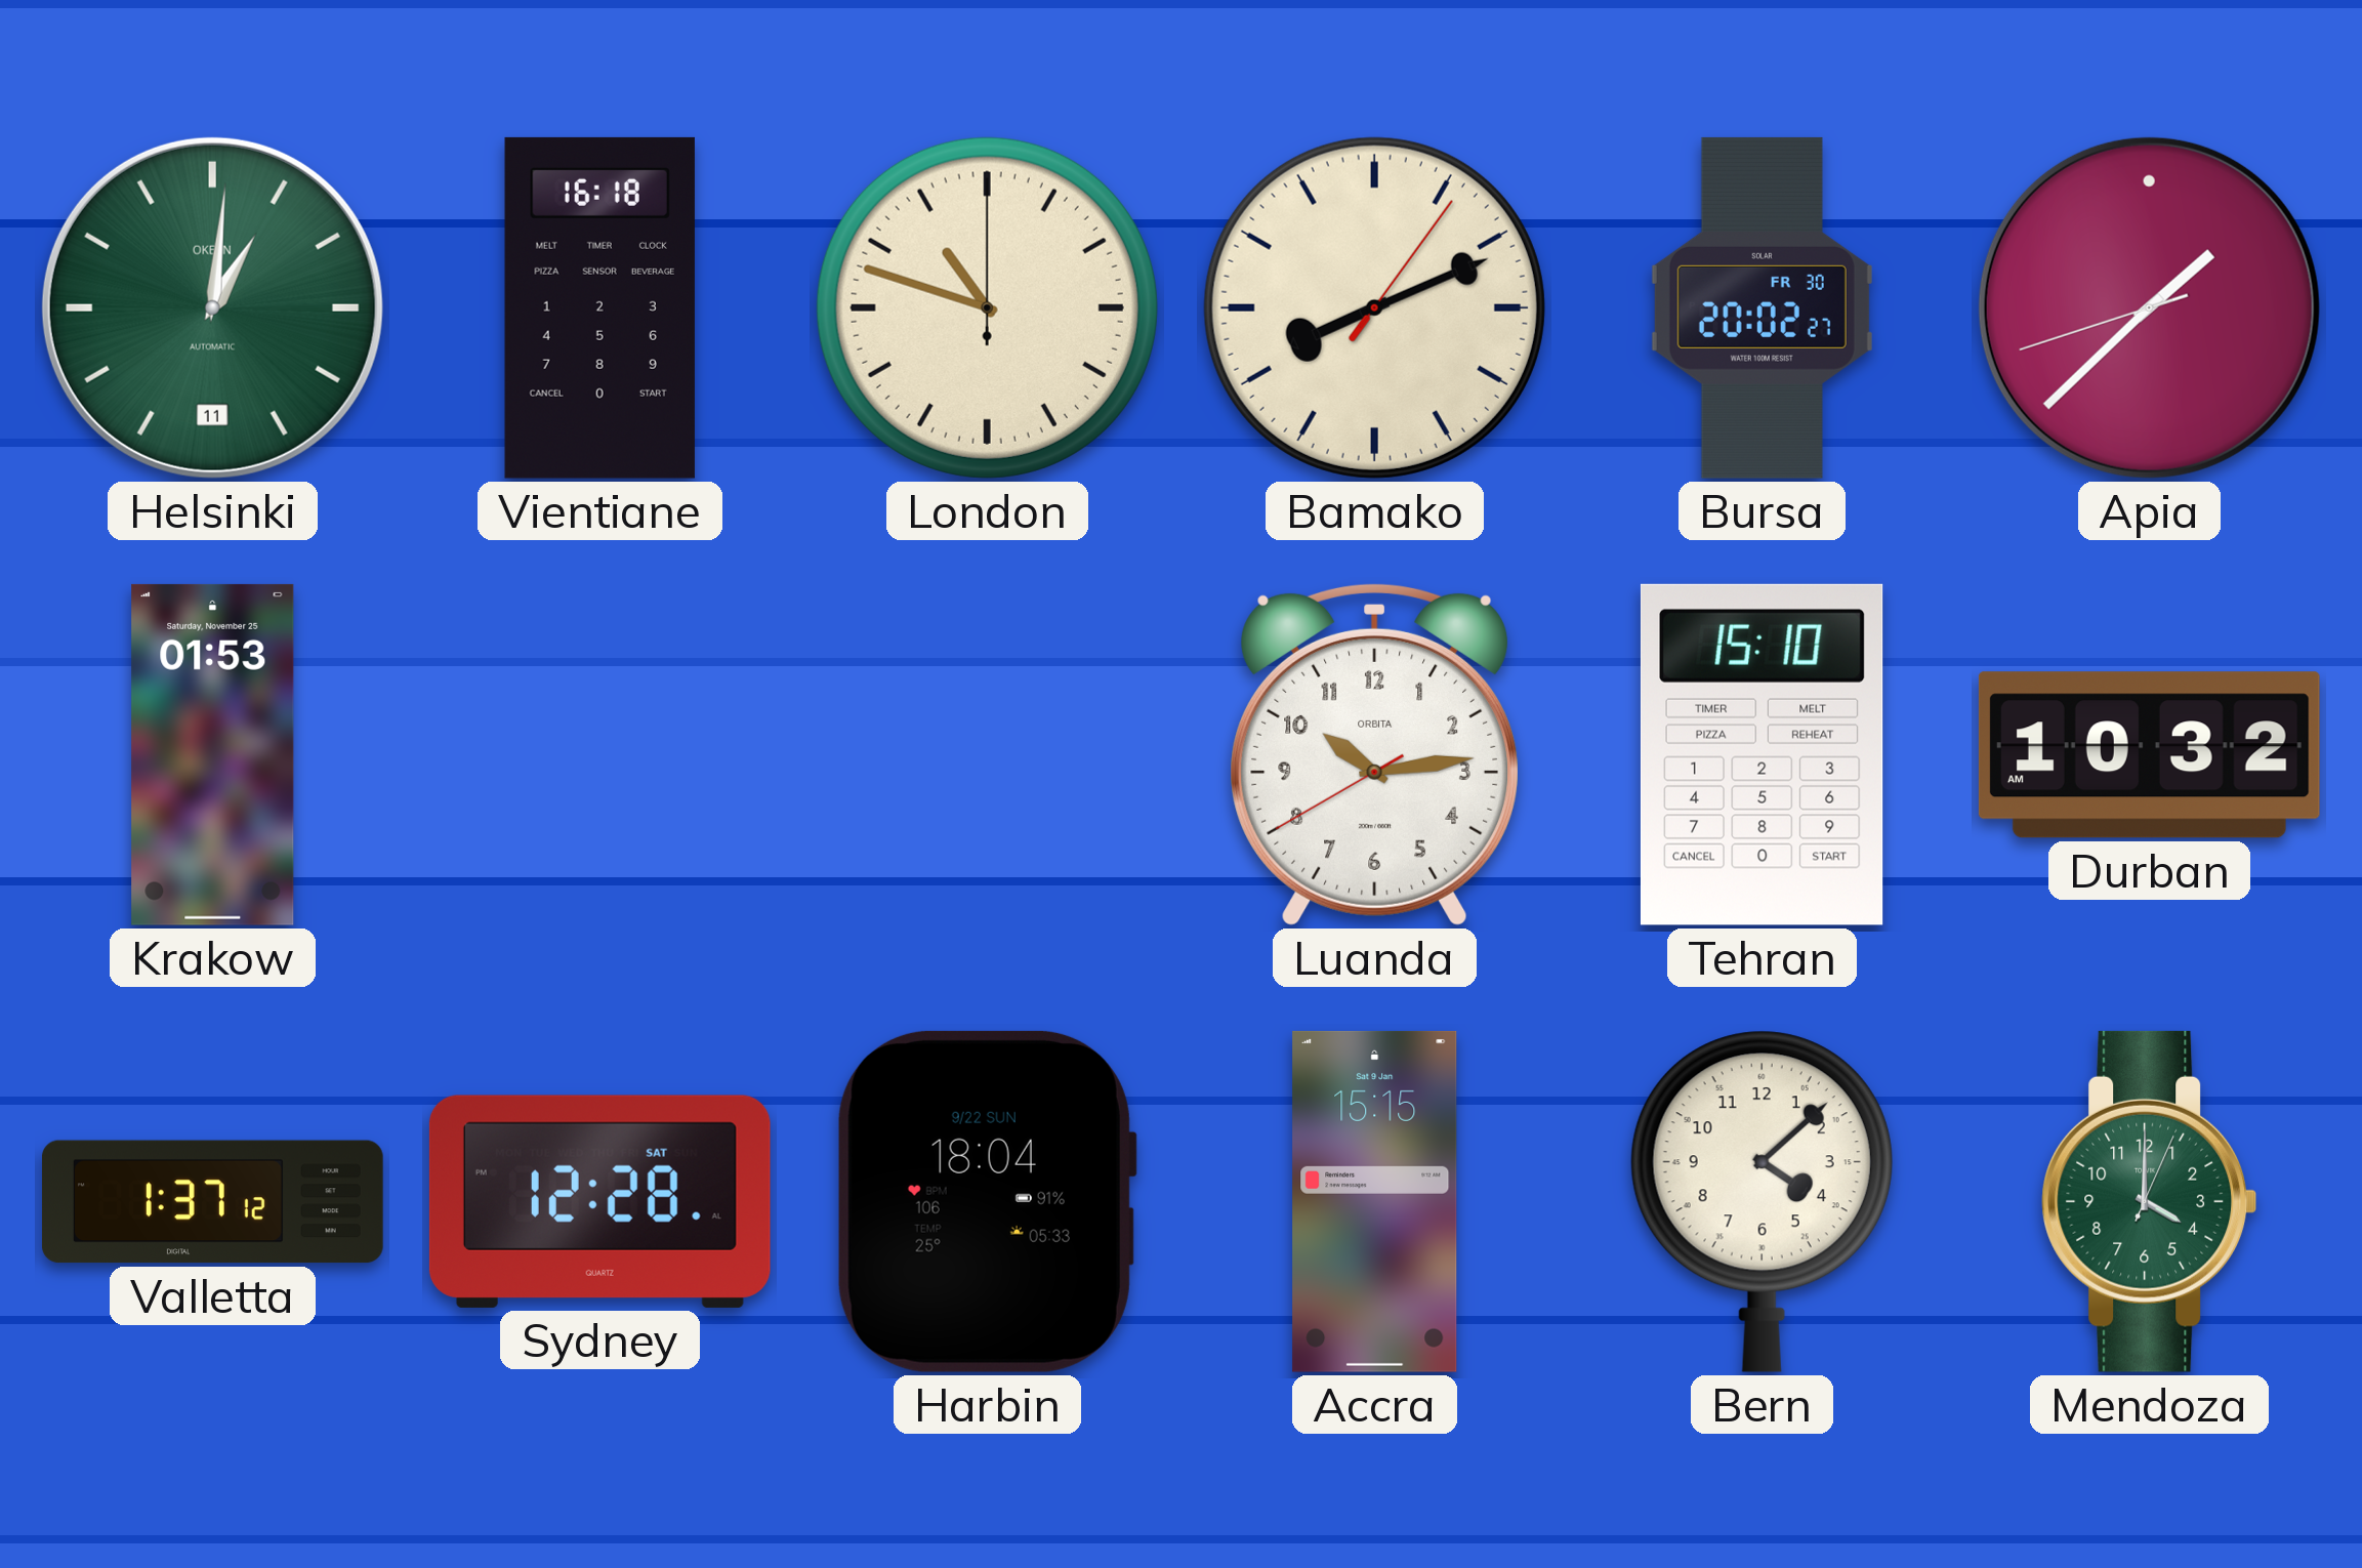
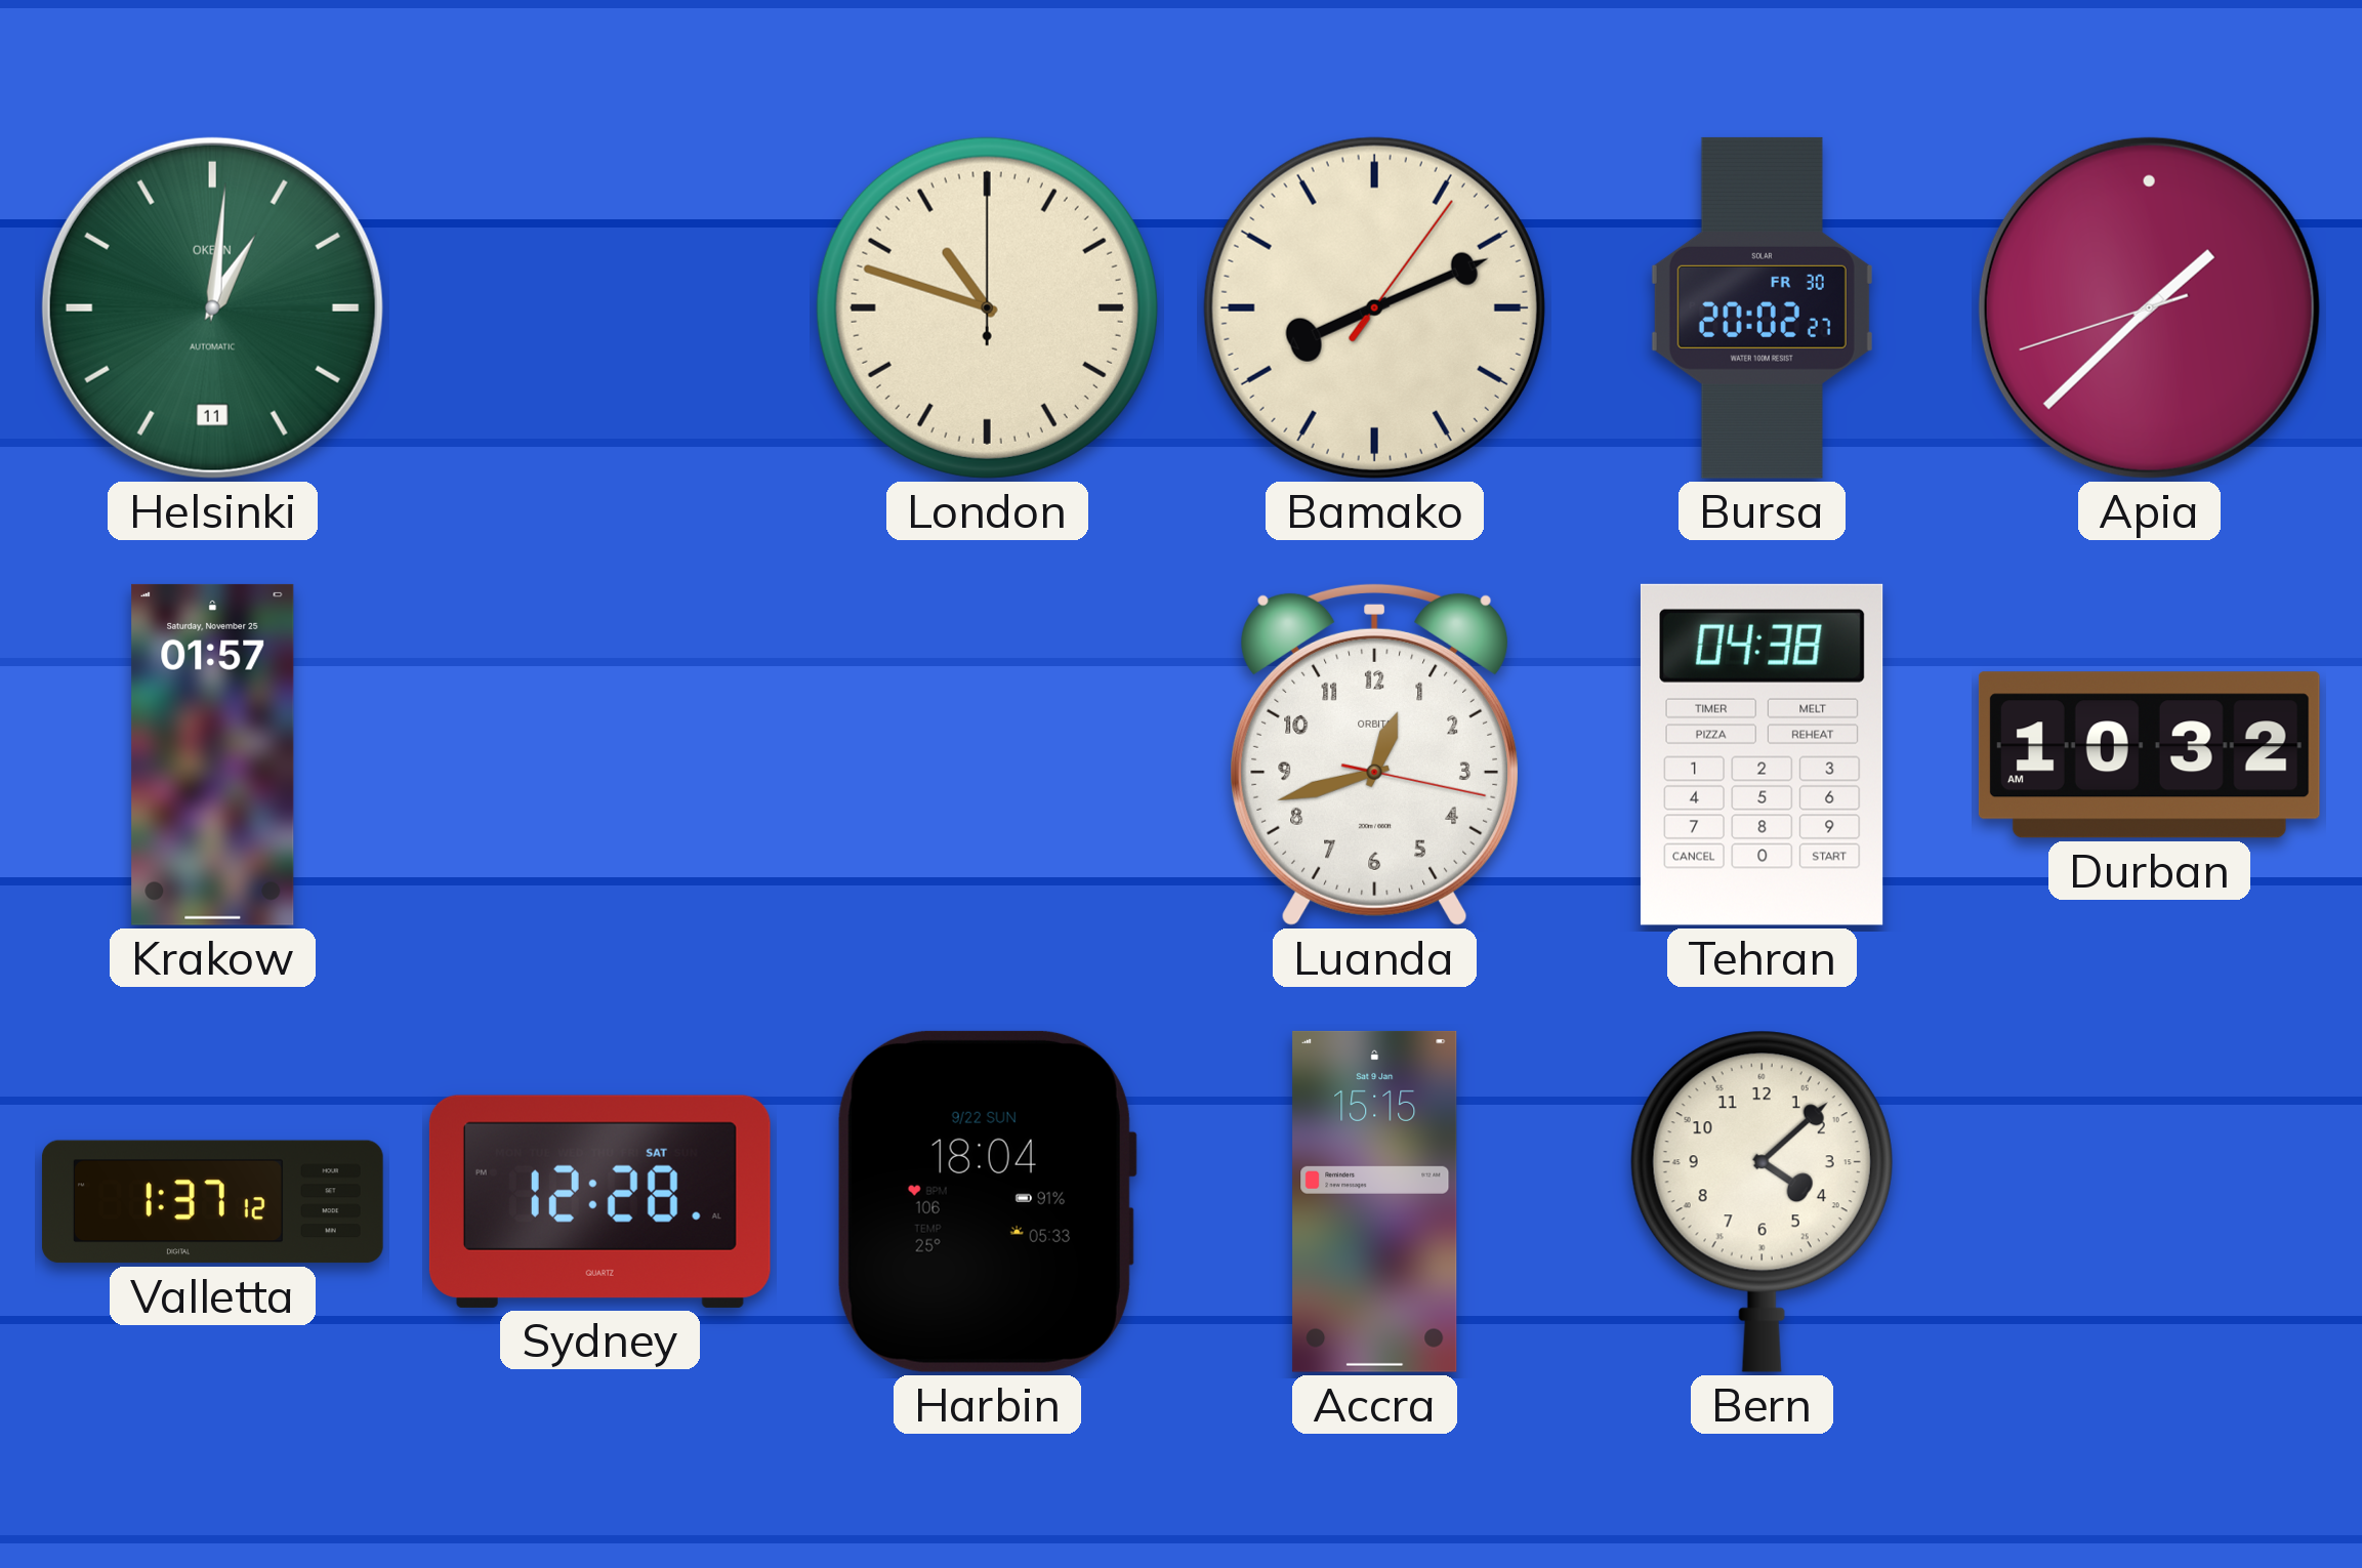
Vientiane: 16:18 -> none
Krakow: 01:53 -> 01:57
Luanda: 10:13 -> 12:42
Tehran: 15:10 -> 04:38
Mendoza: 4:00 -> none
